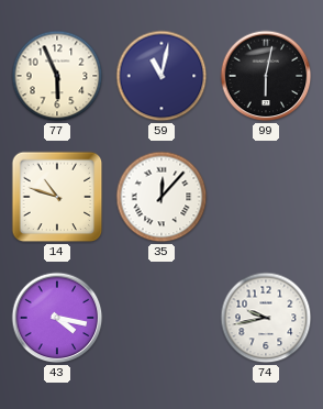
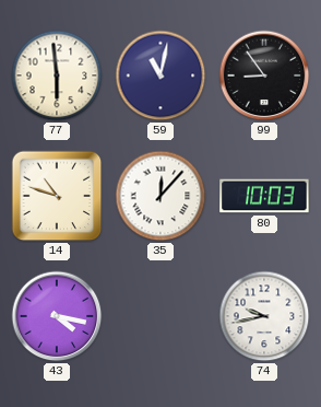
77: 5:56 -> 5:59
99: 6:02 -> 8:54
80: none -> 10:03
